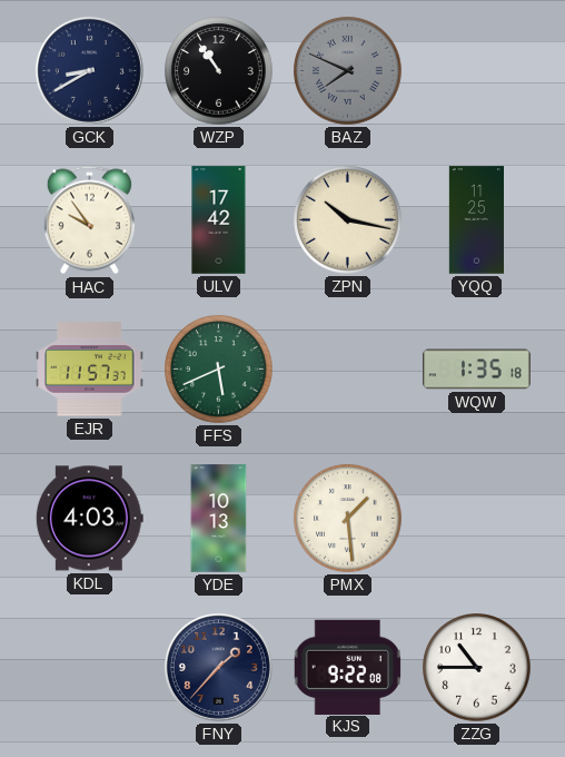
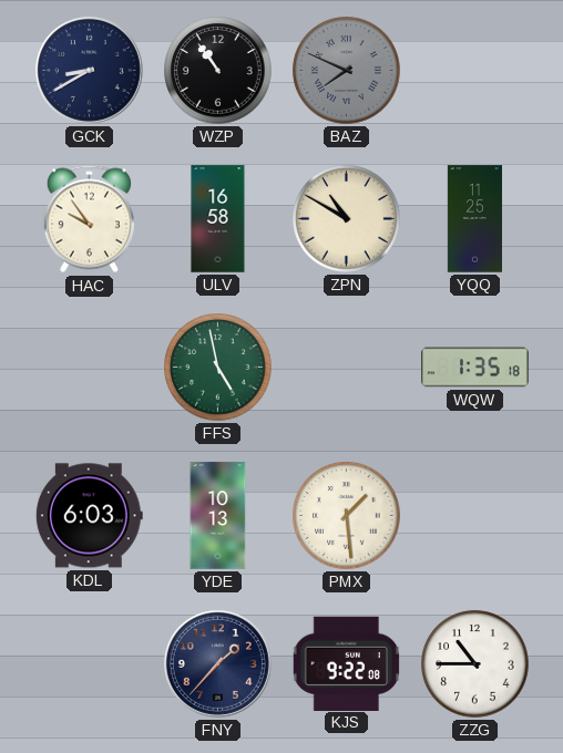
ULV: 17:42 -> 16:58
ZPN: 10:17 -> 10:50
EJR: 11:57 -> none
FFS: 5:41 -> 4:58
KDL: 4:03 -> 6:03
